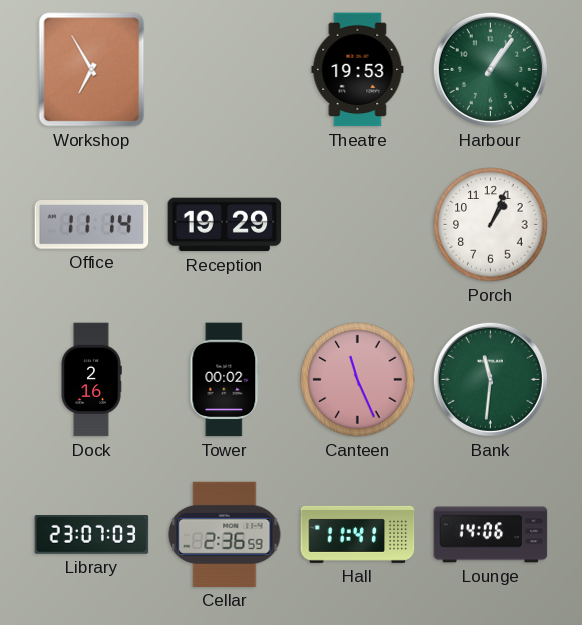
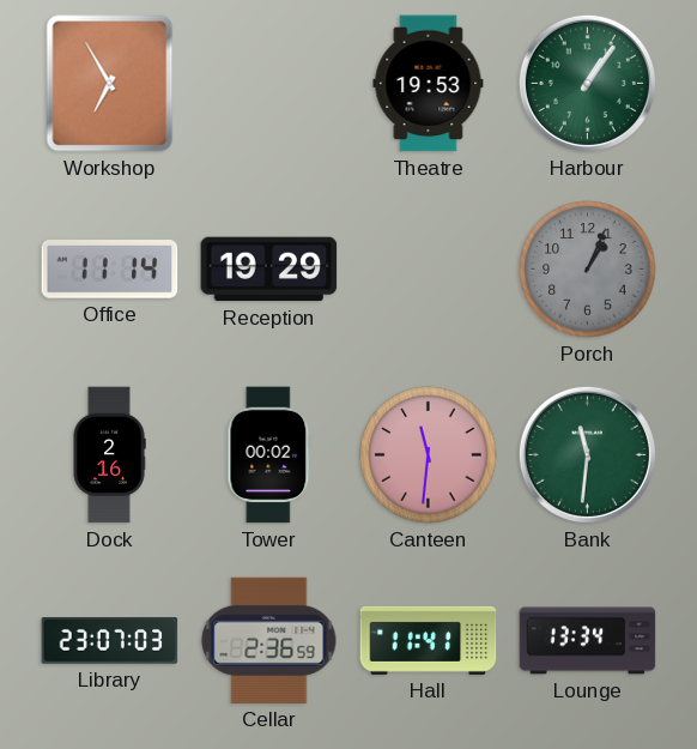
Porch dial: white -> grey
Canteen: 11:26 -> 11:31
Lounge: 14:06 -> 13:34
